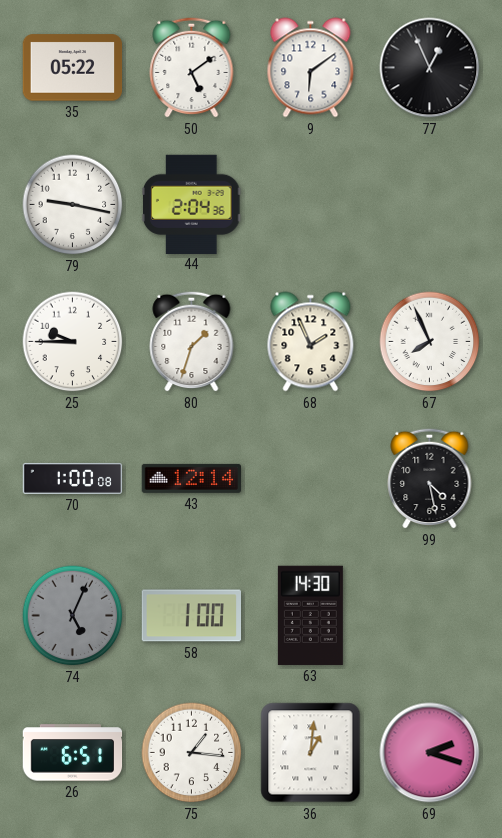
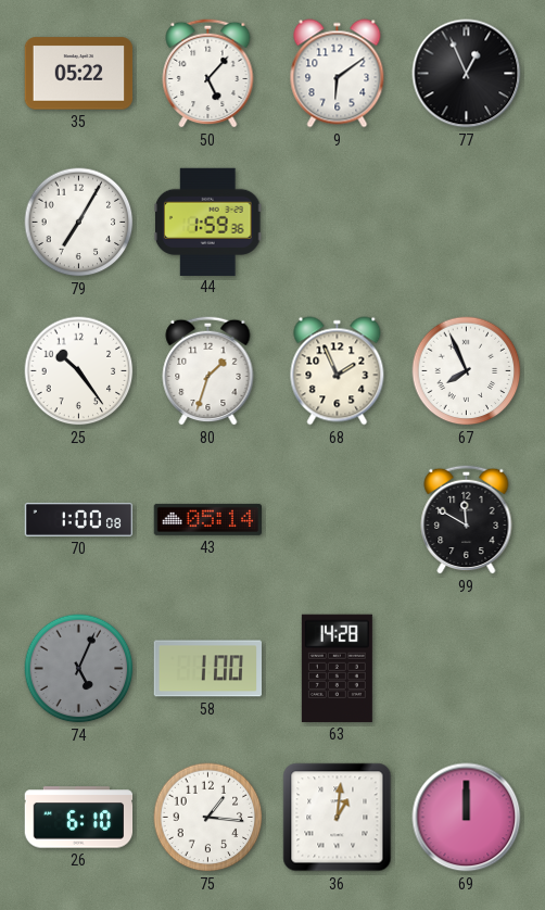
50: 5:09 -> 5:07
79: 9:17 -> 7:05
44: 2:04 -> 1:59
25: 9:45 -> 10:24
43: 12:14 -> 05:14
99: 4:28 -> 11:50
63: 14:30 -> 14:28
26: 6:51 -> 6:10
69: 2:18 -> 12:00
